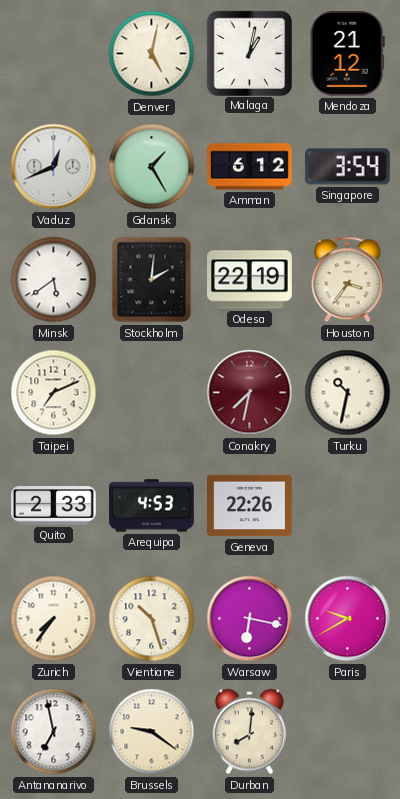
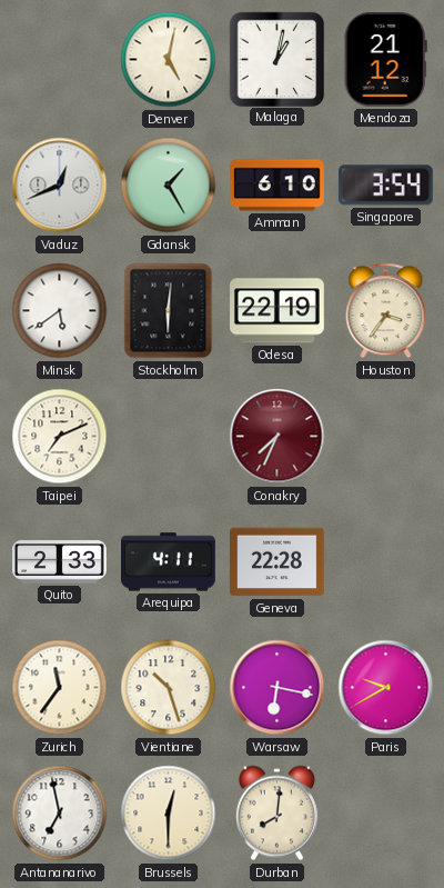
Amman: 6:12 -> 6:10
Stockholm: 2:01 -> 6:01
Conakry: 7:32 -> 7:34
Turku: 10:32 -> none
Arequipa: 4:53 -> 4:11
Geneva: 22:26 -> 22:28
Zurich: 7:36 -> 11:36
Brussels: 9:21 -> 12:30
